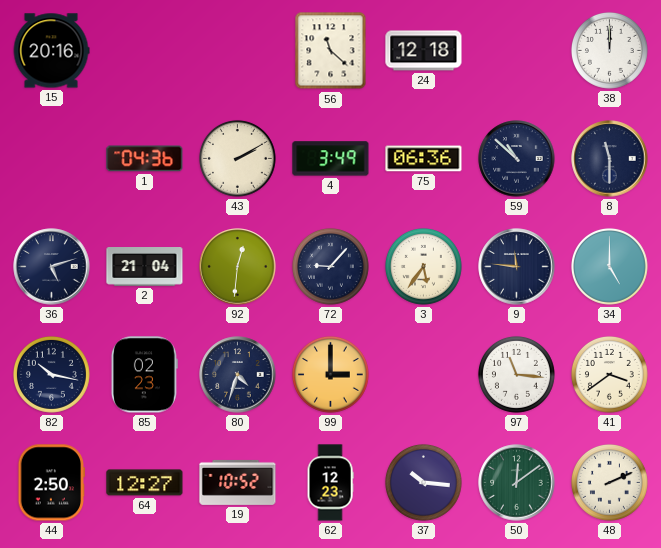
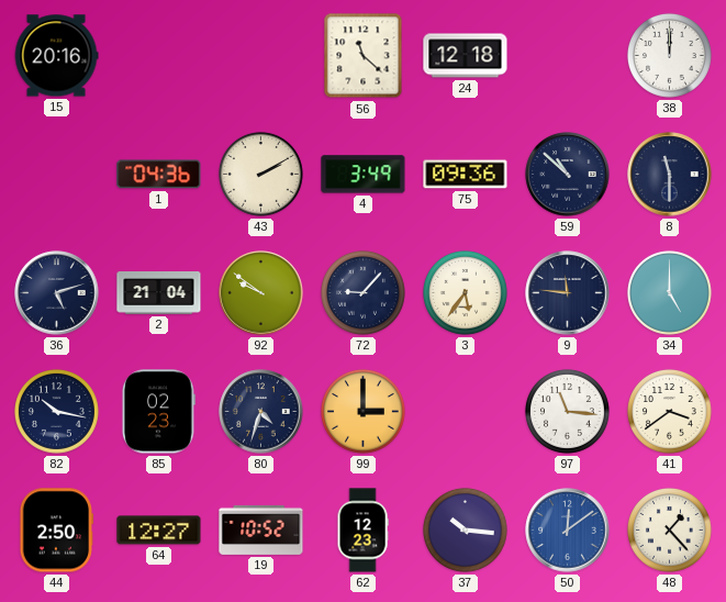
75: 06:36 -> 09:36
92: 12:31 -> 9:51
50 dial: green -> blue
48: 2:11 -> 1:23
